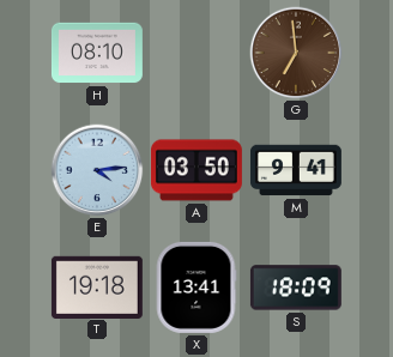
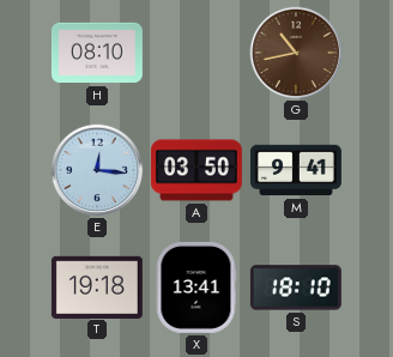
G: 6:59 -> 10:43
E: 4:14 -> 12:16
S: 18:09 -> 18:10
